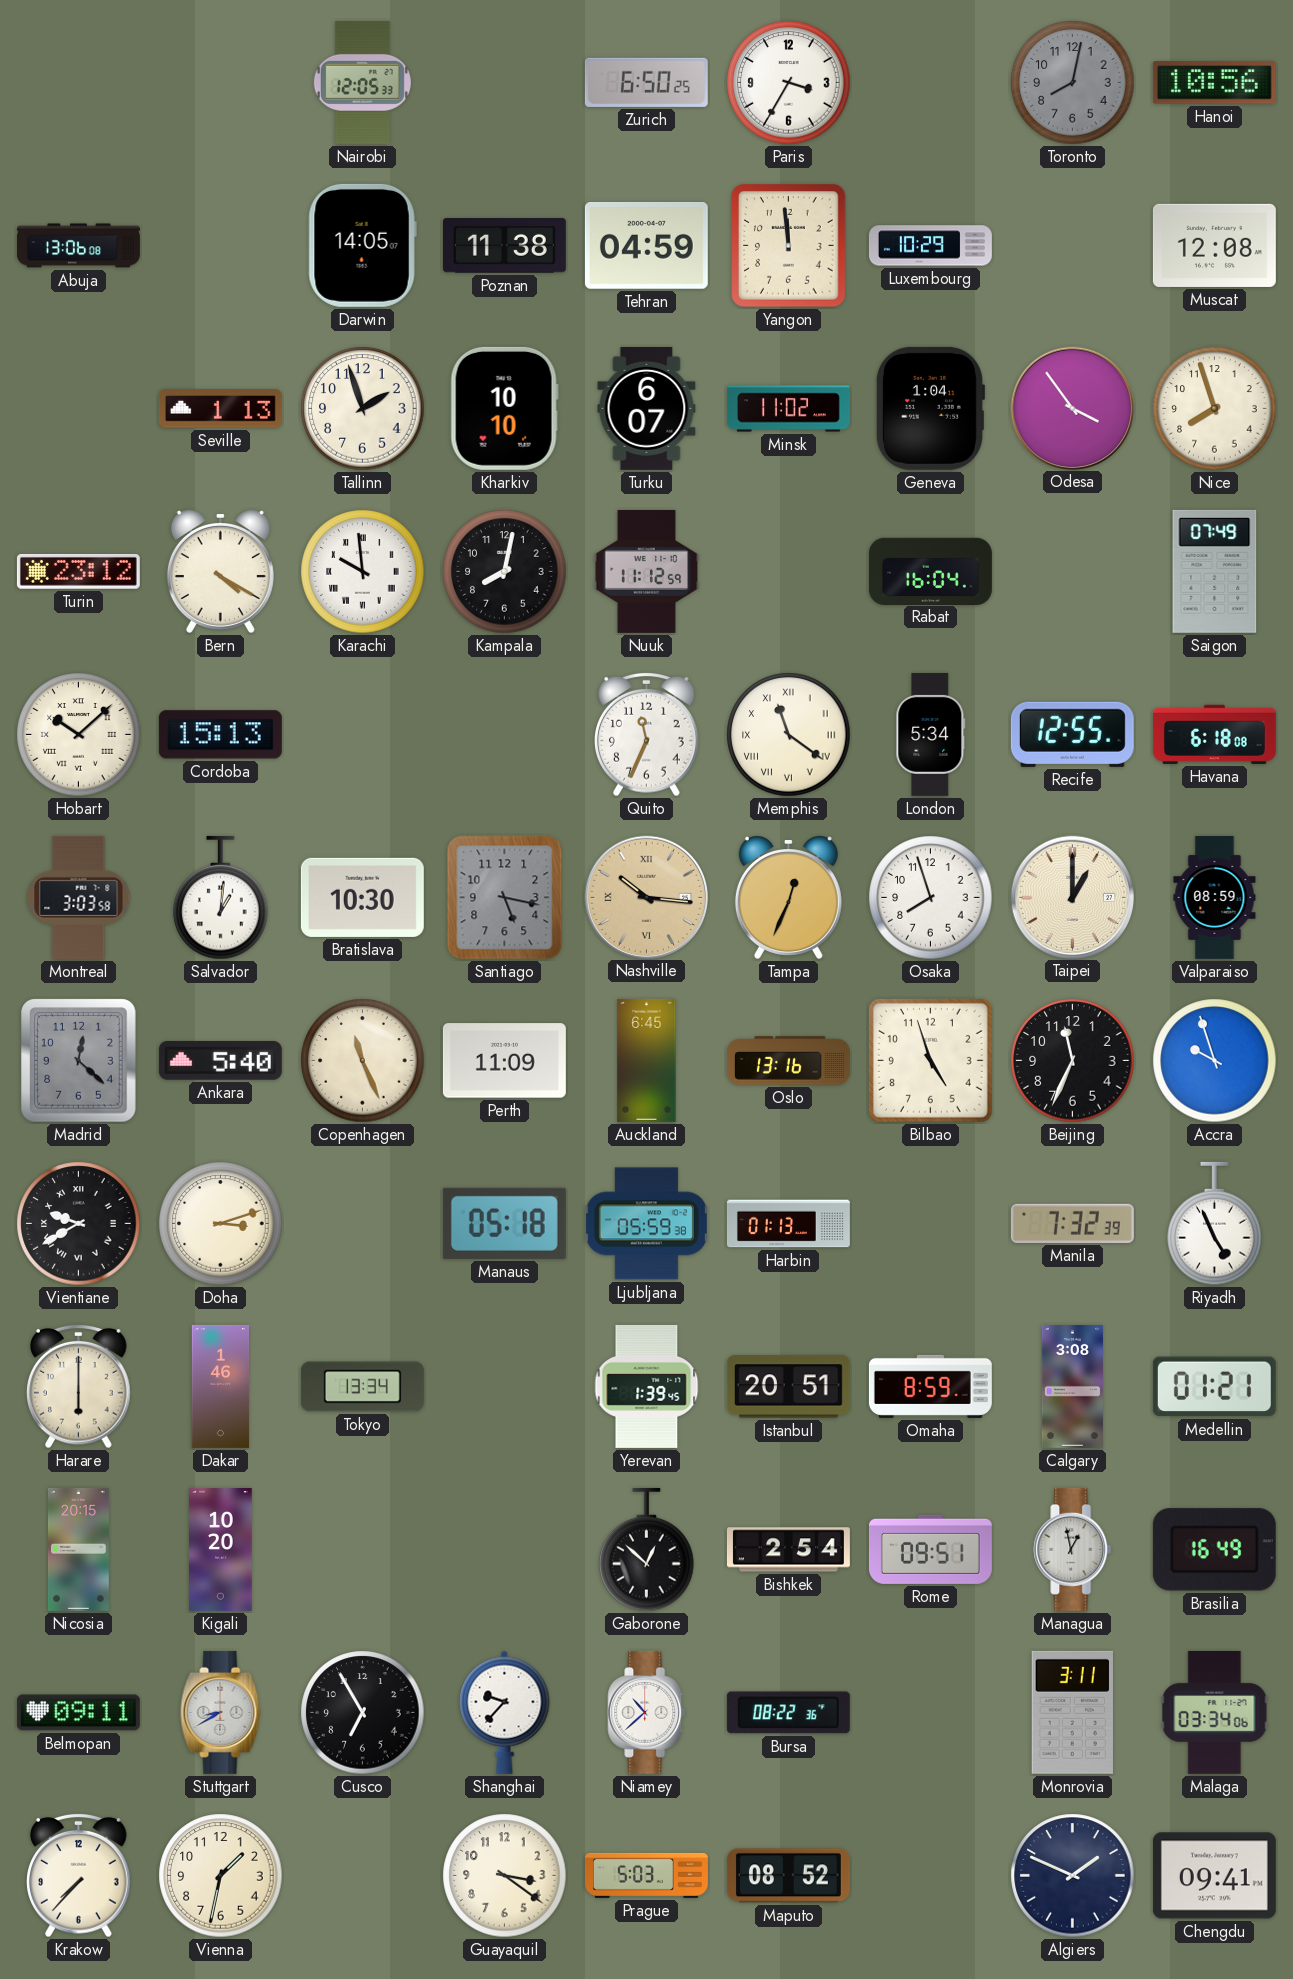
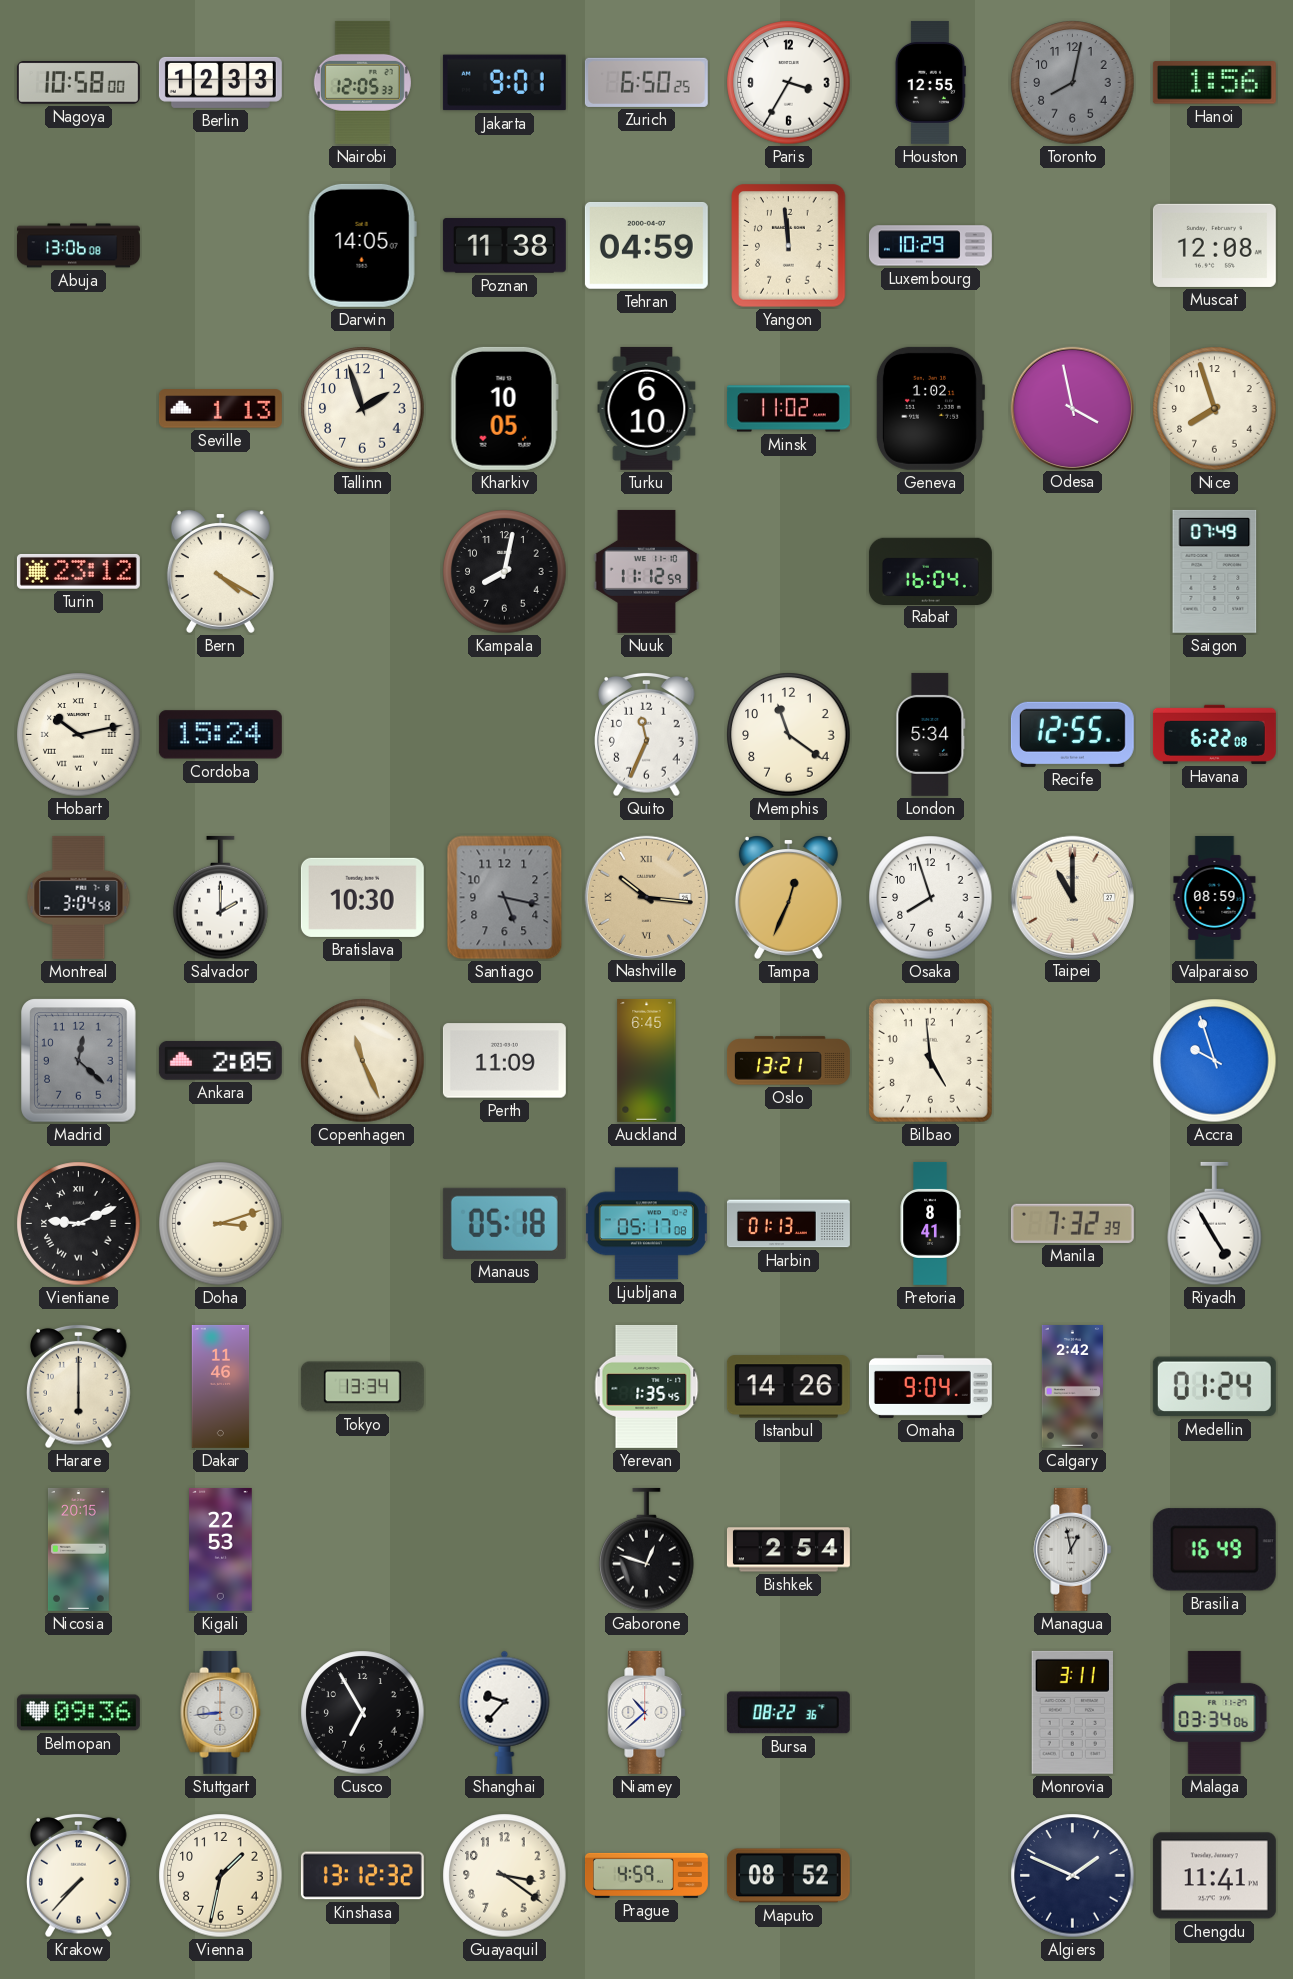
Nagoya: none -> 10:58
Berlin: none -> 12:33
Jakarta: none -> 9:01
Houston: none -> 12:55
Hanoi: 10:56 -> 1:56
Kharkiv: 10:10 -> 10:05
Turku: 6:07 -> 6:10
Geneva: 1:04 -> 1:02
Odesa: 3:54 -> 3:58
Karachi: 9:59 -> none
Hobart: 10:08 -> 10:13
Cordoba: 15:13 -> 15:24
Memphis numerals: Roman -> Arabic
Havana: 6:18 -> 6:22
Montreal: 3:03 -> 3:04
Salvador: 1:01 -> 2:00
Taipei: 1:00 -> 11:00
Ankara: 5:40 -> 2:05
Oslo: 13:16 -> 13:21
Bilbao: 4:57 -> 4:59
Beijing: 11:34 -> none
Vientiane: 9:40 -> 9:11
Ljubljana: 05:59 -> 05:17
Pretoria: none -> 8:41
Riyadh: 4:56 -> 4:55
Dakar: 1:46 -> 11:46
Yerevan: 1:39 -> 1:35
Istanbul: 20:51 -> 14:26
Omaha: 8:59 -> 9:04
Calgary: 3:08 -> 2:42
Medellin: 01:21 -> 01:24
Kigali: 10:20 -> 22:53
Gaborone: 12:52 -> 12:48
Rome: 09:51 -> none
Belmopan: 09:11 -> 09:36
Stuttgart: 8:40 -> 8:44
Kinshasa: none -> 13:12
Prague: 5:03 -> 4:59
Chengdu: 09:41 -> 11:41
